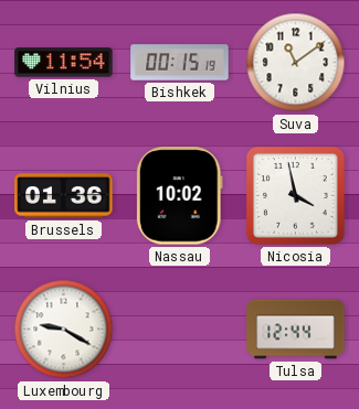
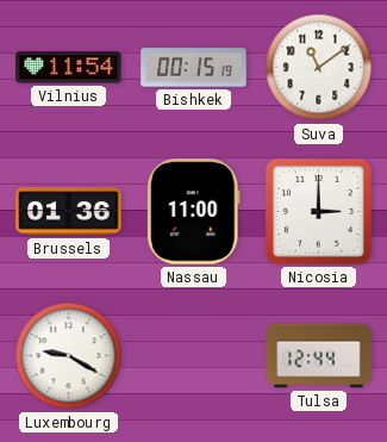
Nassau: 10:02 -> 11:00
Nicosia: 3:58 -> 3:00
